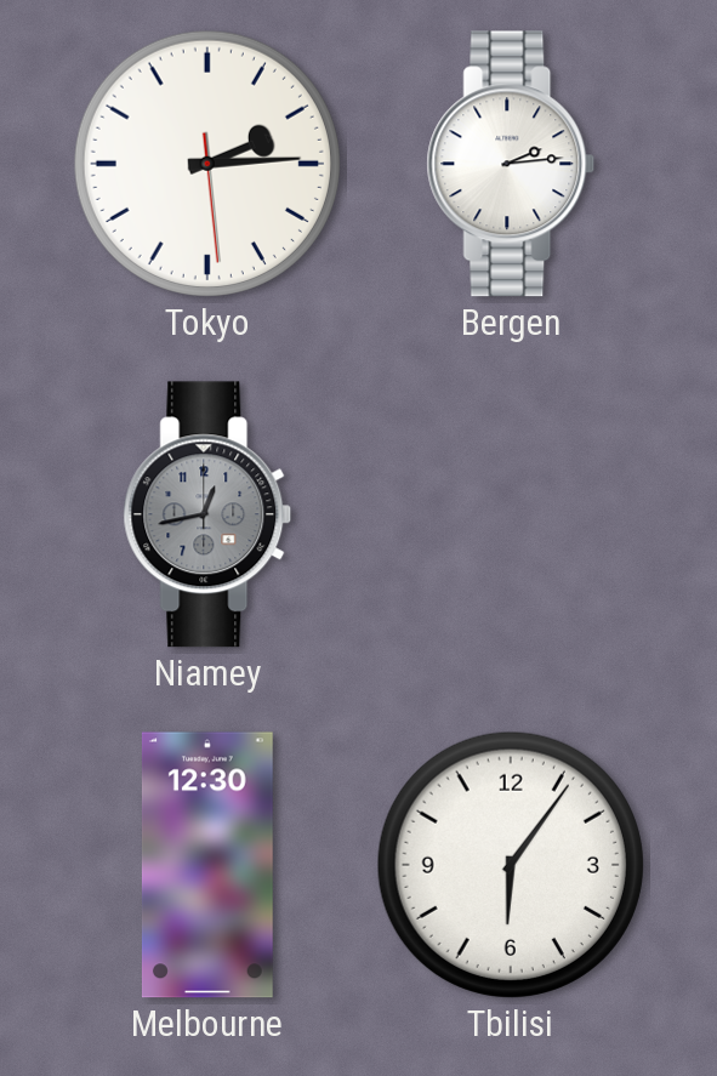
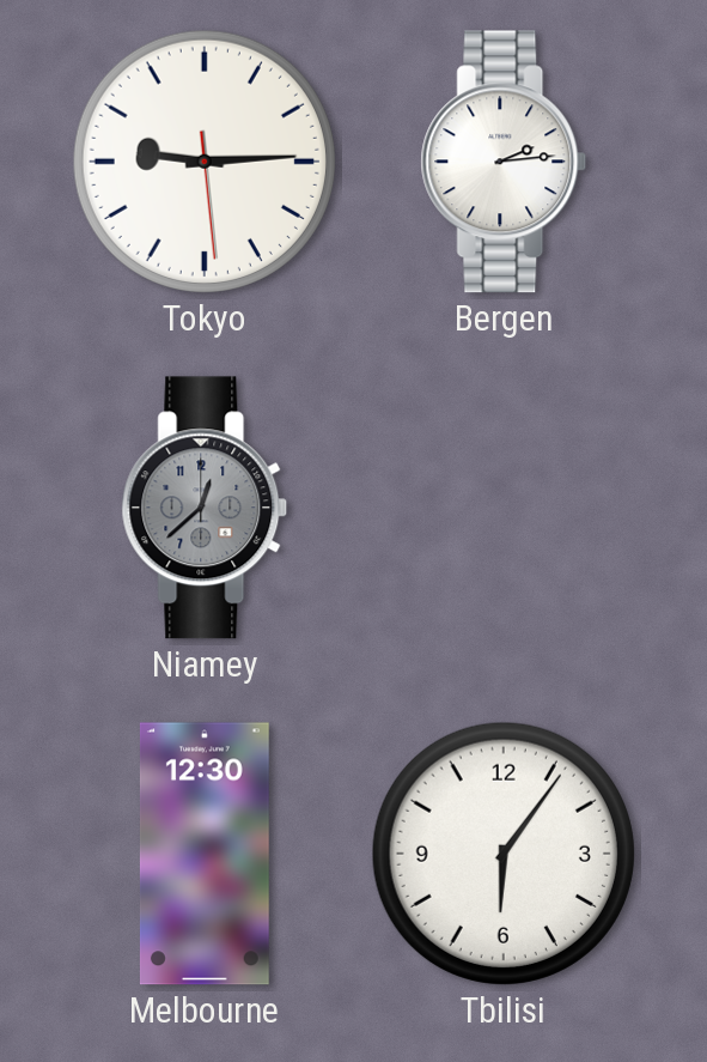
Tokyo: 2:14 -> 9:14
Niamey: 12:43 -> 12:38
